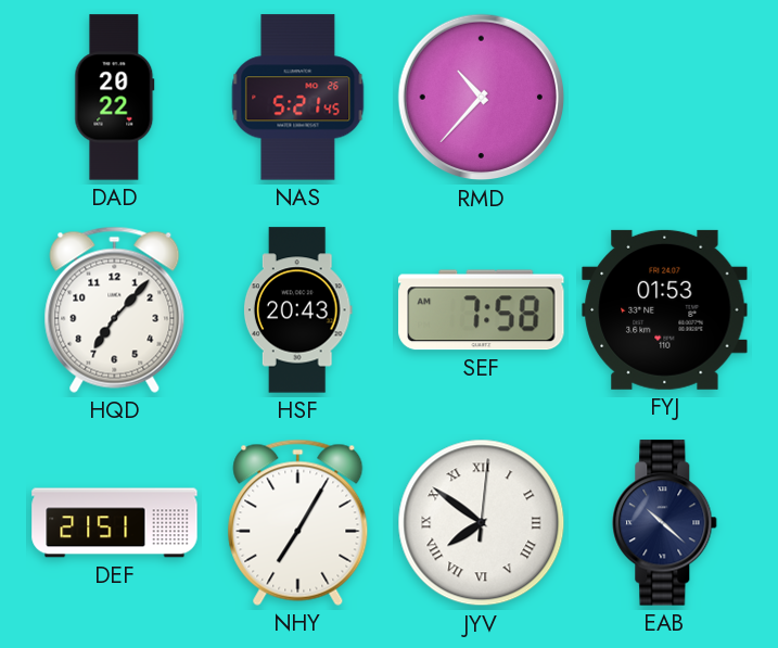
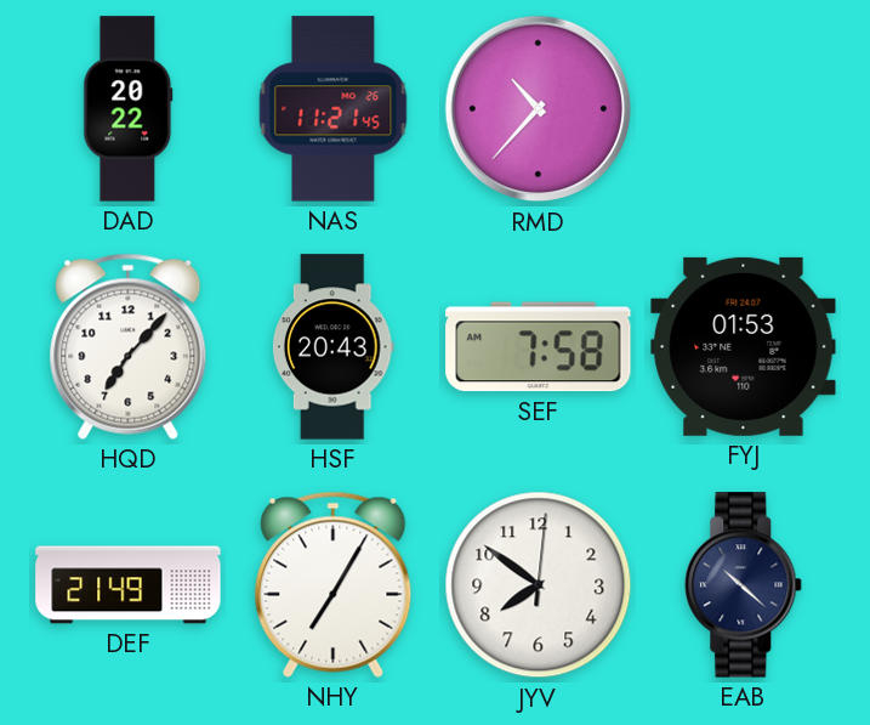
NAS: 5:21 -> 11:21
DEF: 21:51 -> 21:49
JYV numerals: Roman -> Arabic
